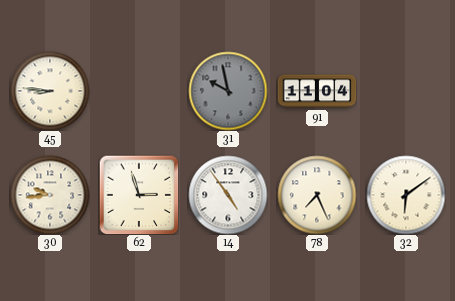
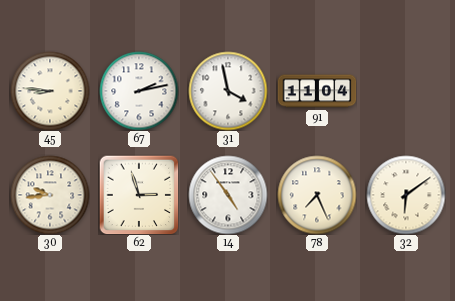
67: none -> 2:13
31: 9:58 -> 3:58
31 dial: grey -> white
